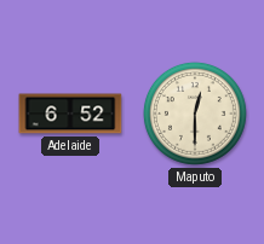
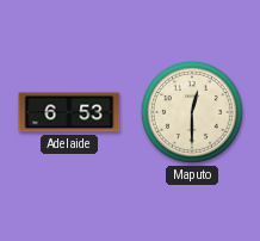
Adelaide: 6:52 -> 6:53
